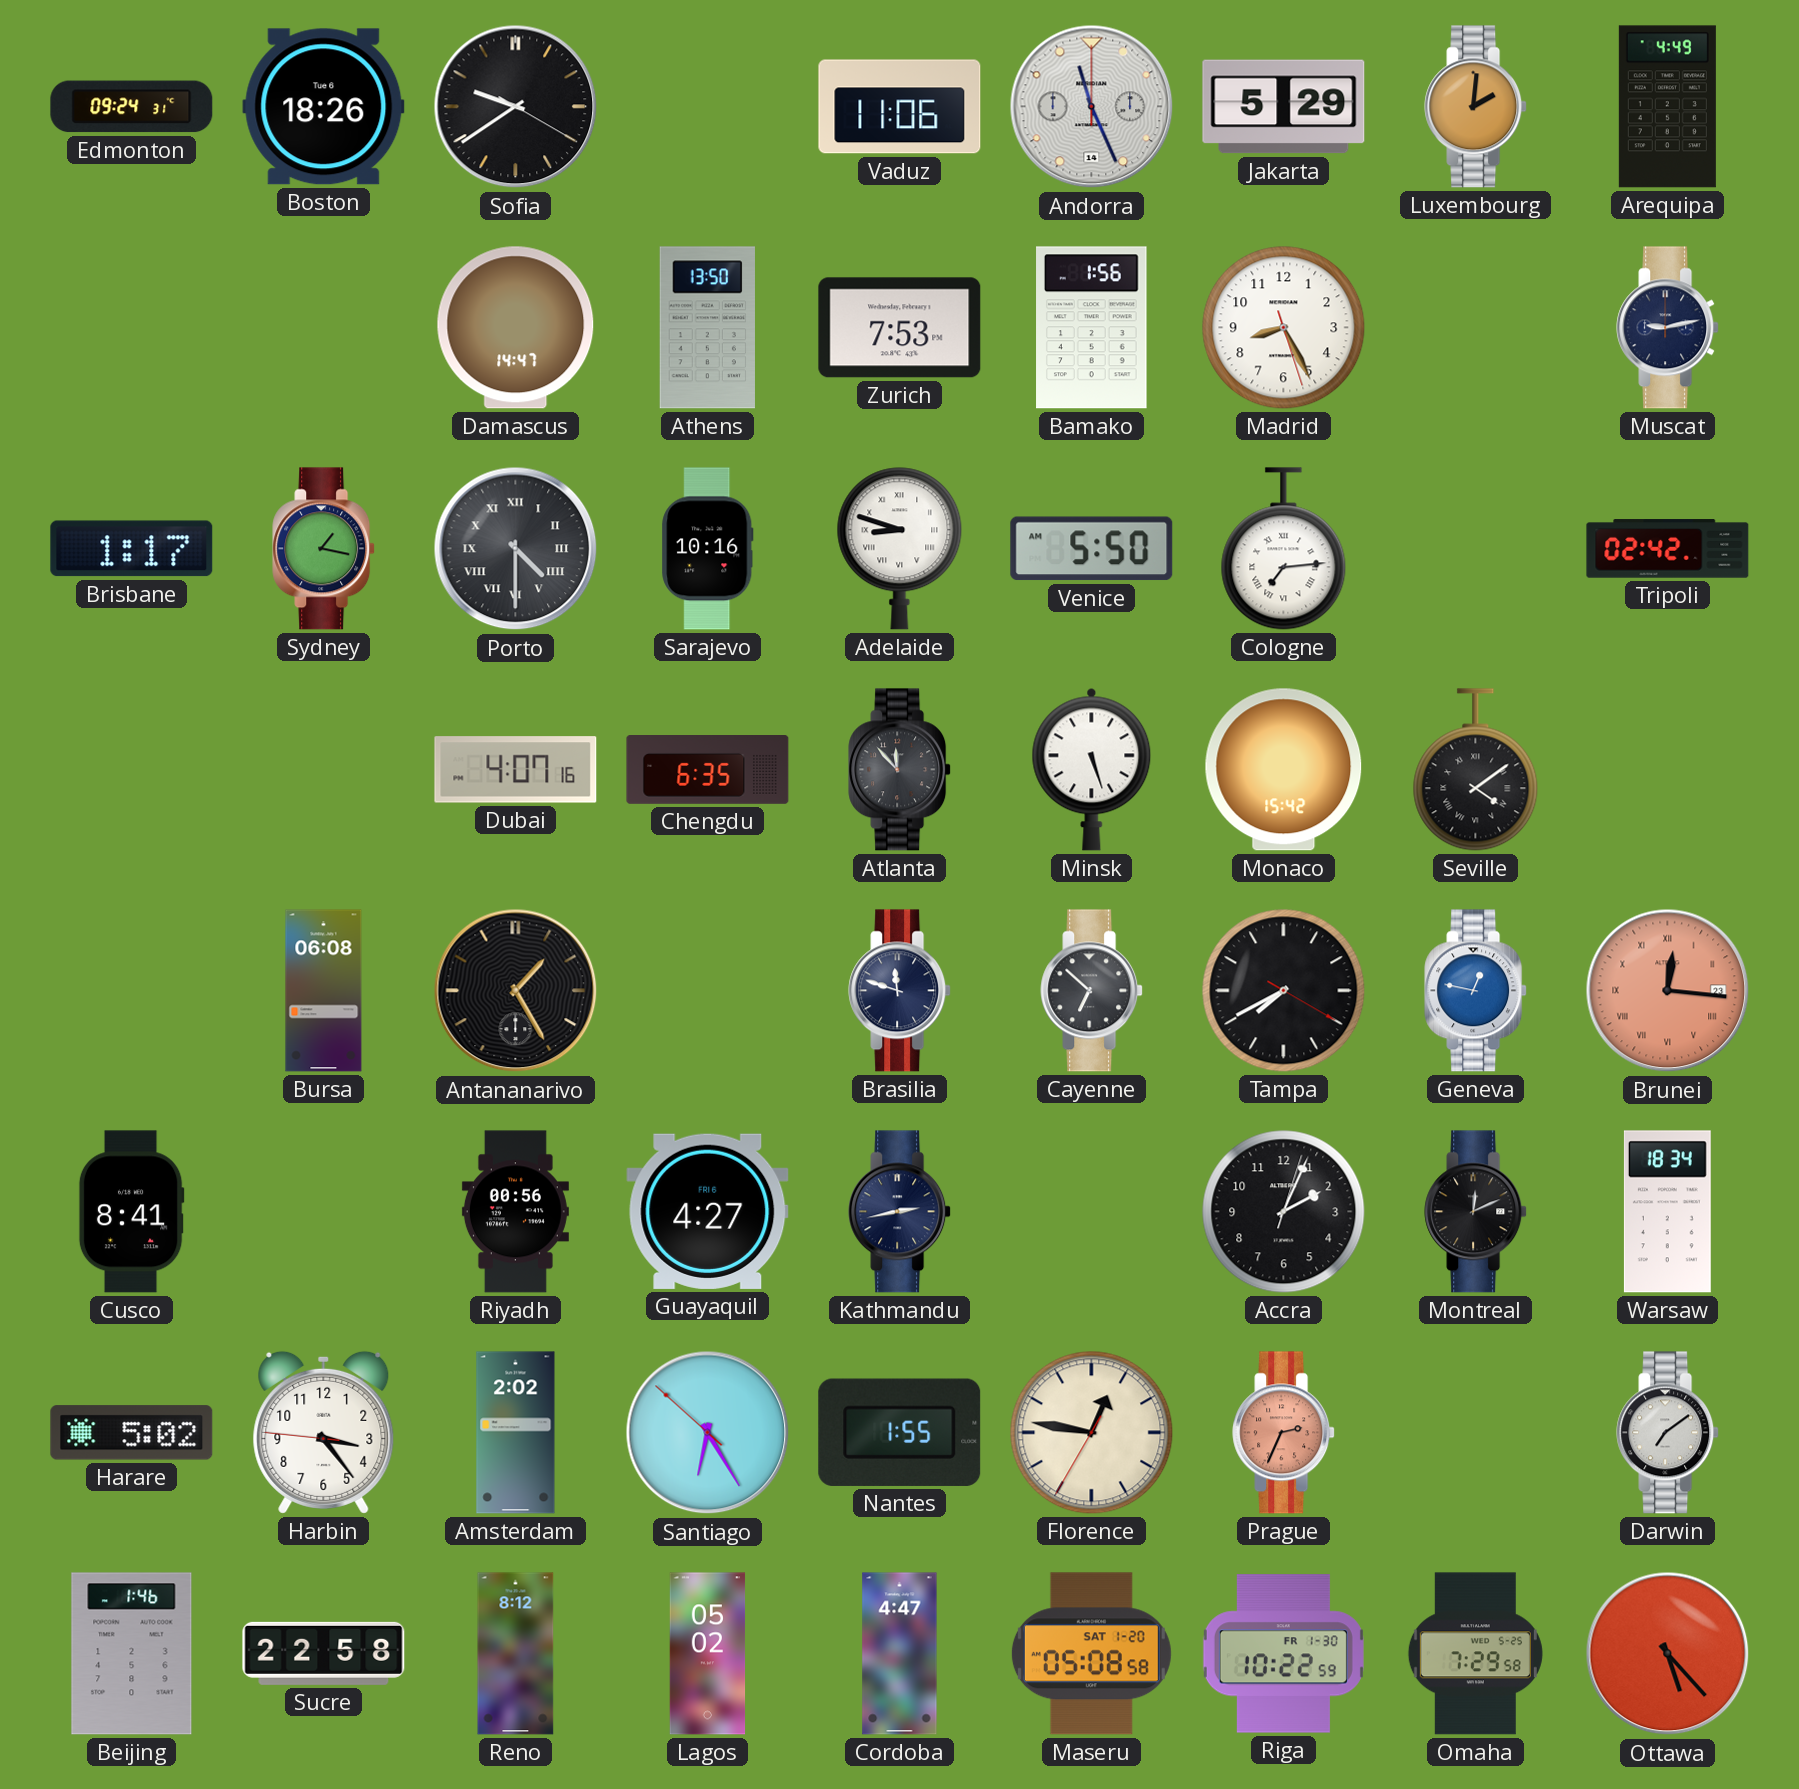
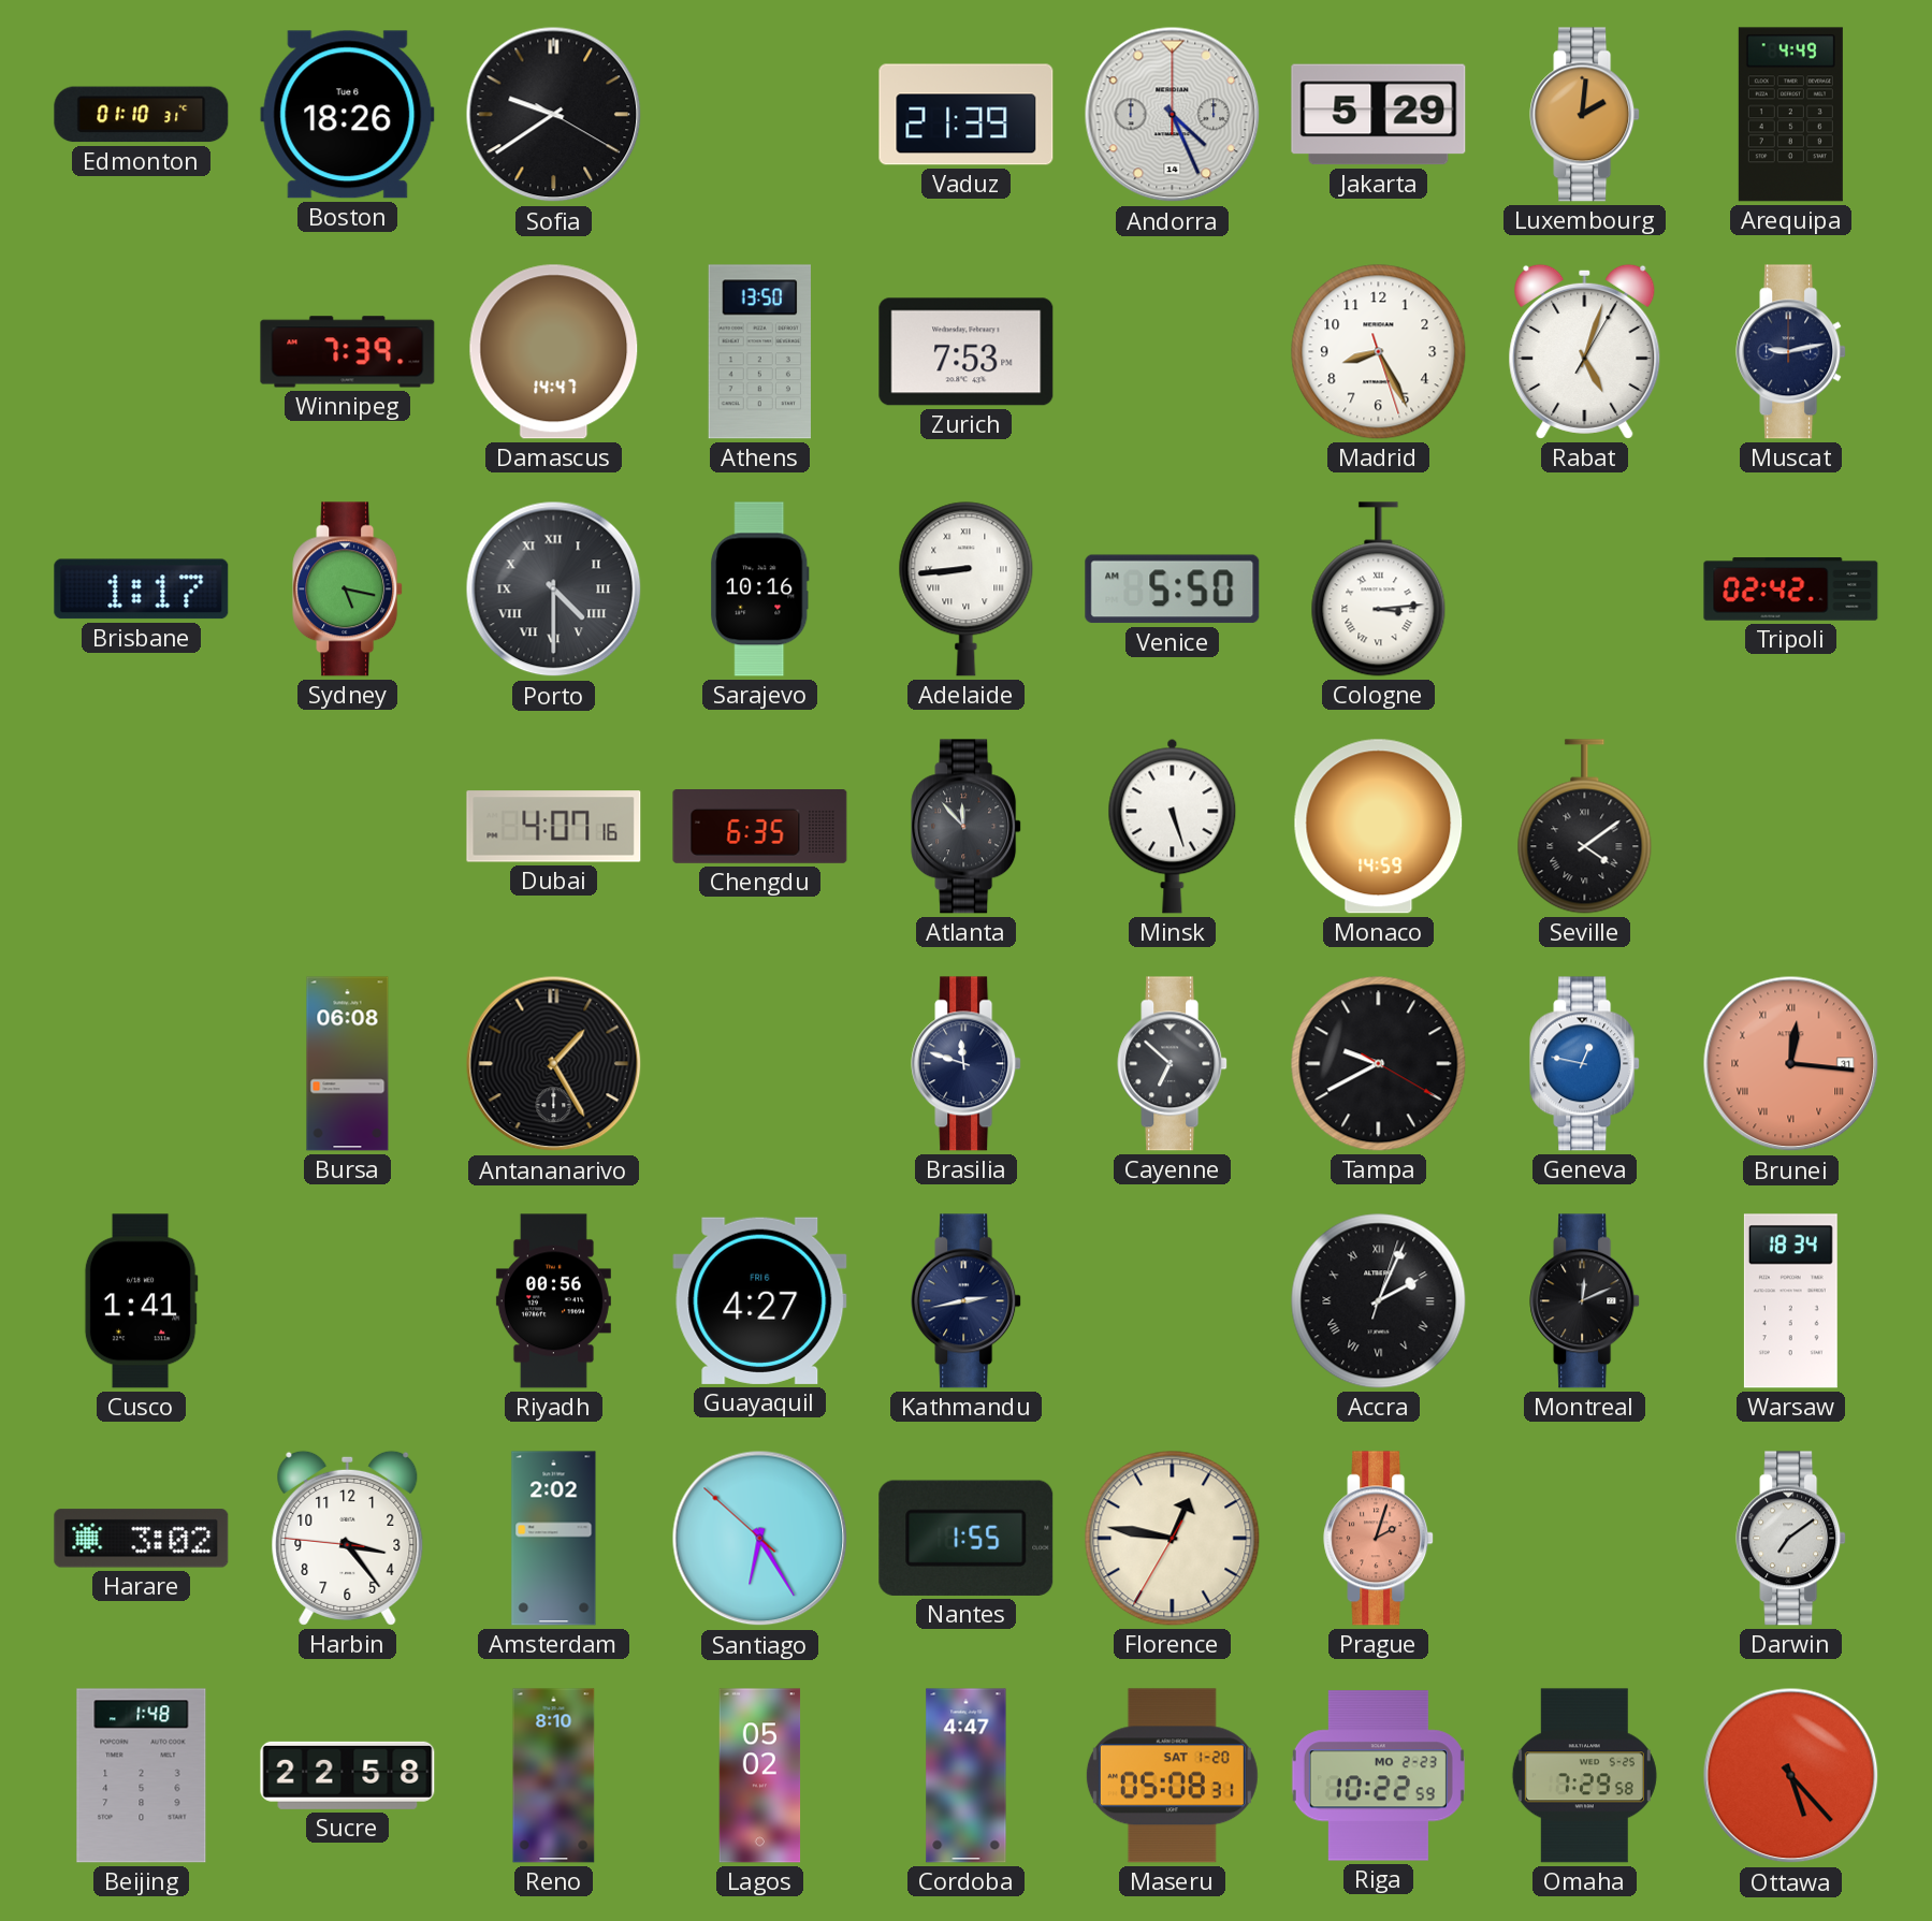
Edmonton: 09:24 -> 01:10
Vaduz: 11:06 -> 21:39
Andorra: 11:26 -> 4:26
Winnipeg: none -> 7:39
Bamako: 1:56 -> none
Rabat: none -> 5:03
Sydney: 1:17 -> 5:17
Adelaide: 8:48 -> 8:44
Cologne: 7:14 -> 3:14
Monaco: 15:42 -> 14:59
Tampa: 7:40 -> 9:40
Brunei date: 23 -> 31
Cusco: 8:41 -> 1:41
Accra numerals: Arabic -> Roman
Harare: 5:02 -> 3:02
Prague: 2:34 -> 2:03
Beijing: 1:46 -> 1:48
Reno: 8:12 -> 8:10
Maseru: 05:08:58 -> 05:08:31
Riga date: FR 1-30 -> MO 2-23
